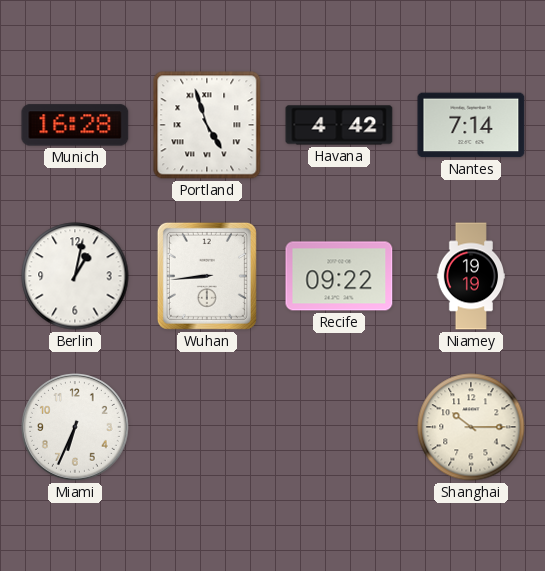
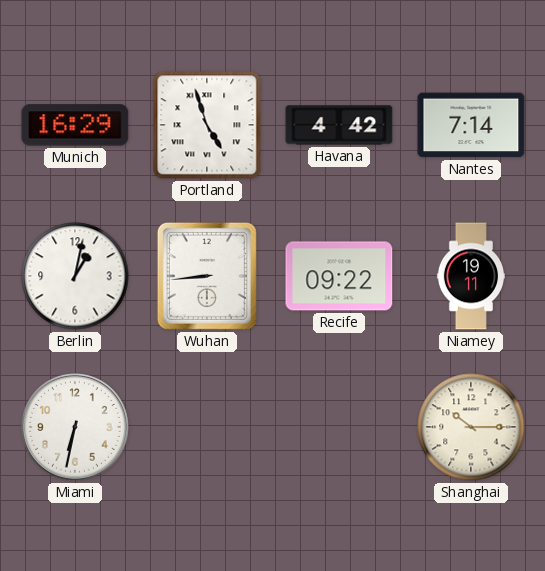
Munich: 16:28 -> 16:29
Niamey: 19:19 -> 19:11
Miami: 6:34 -> 6:32
